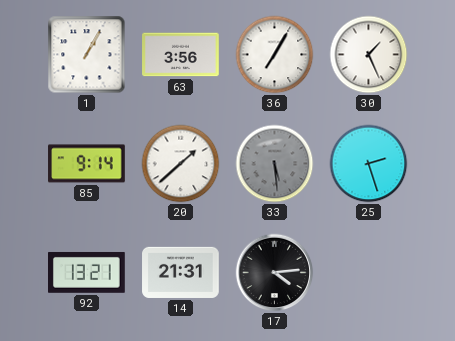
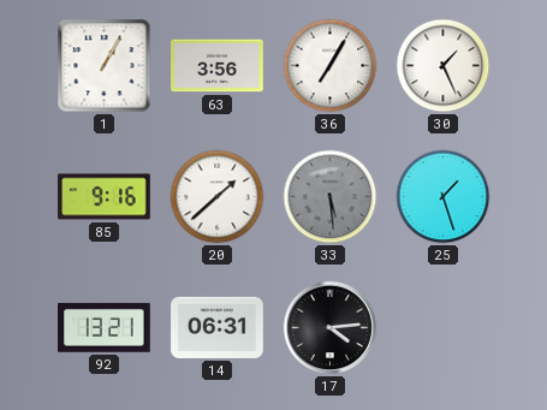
85: 9:14 -> 9:16
25: 2:27 -> 1:27
14: 21:31 -> 06:31
